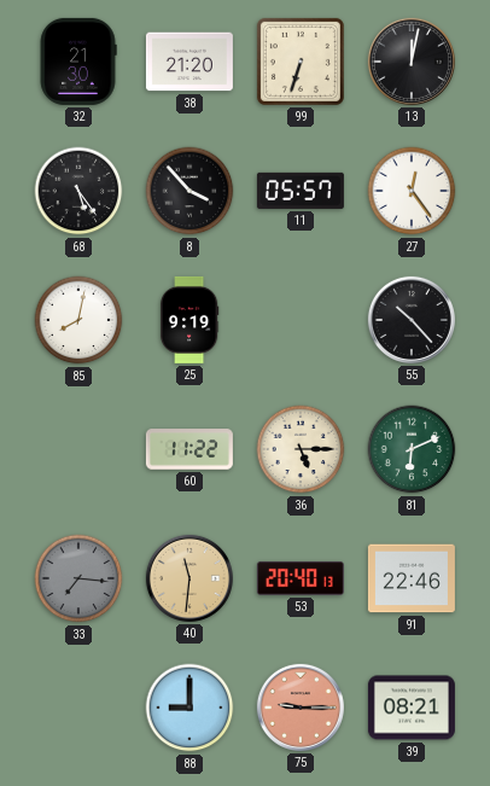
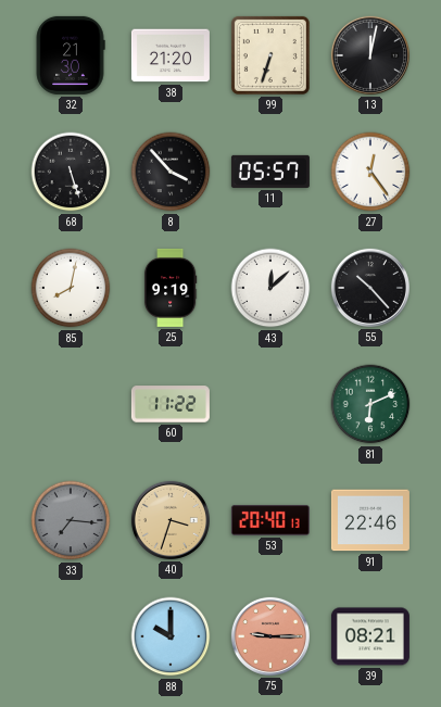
68: 5:24 -> 5:27
43: none -> 12:08
36: 5:15 -> none
40: 11:31 -> 3:33
88: 9:00 -> 10:00
